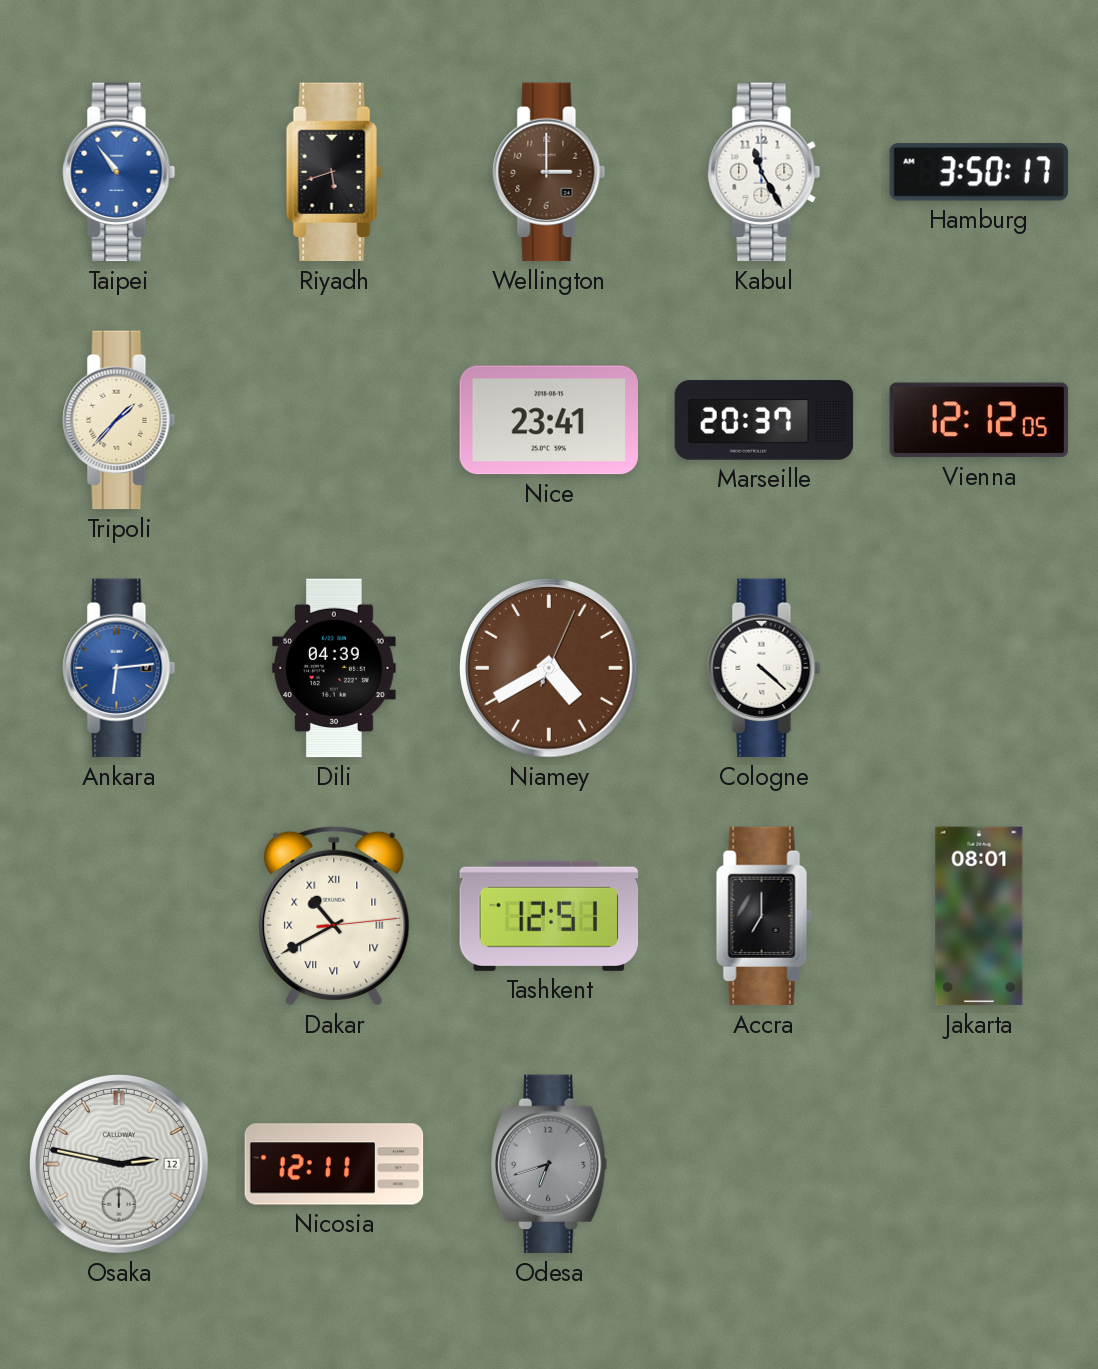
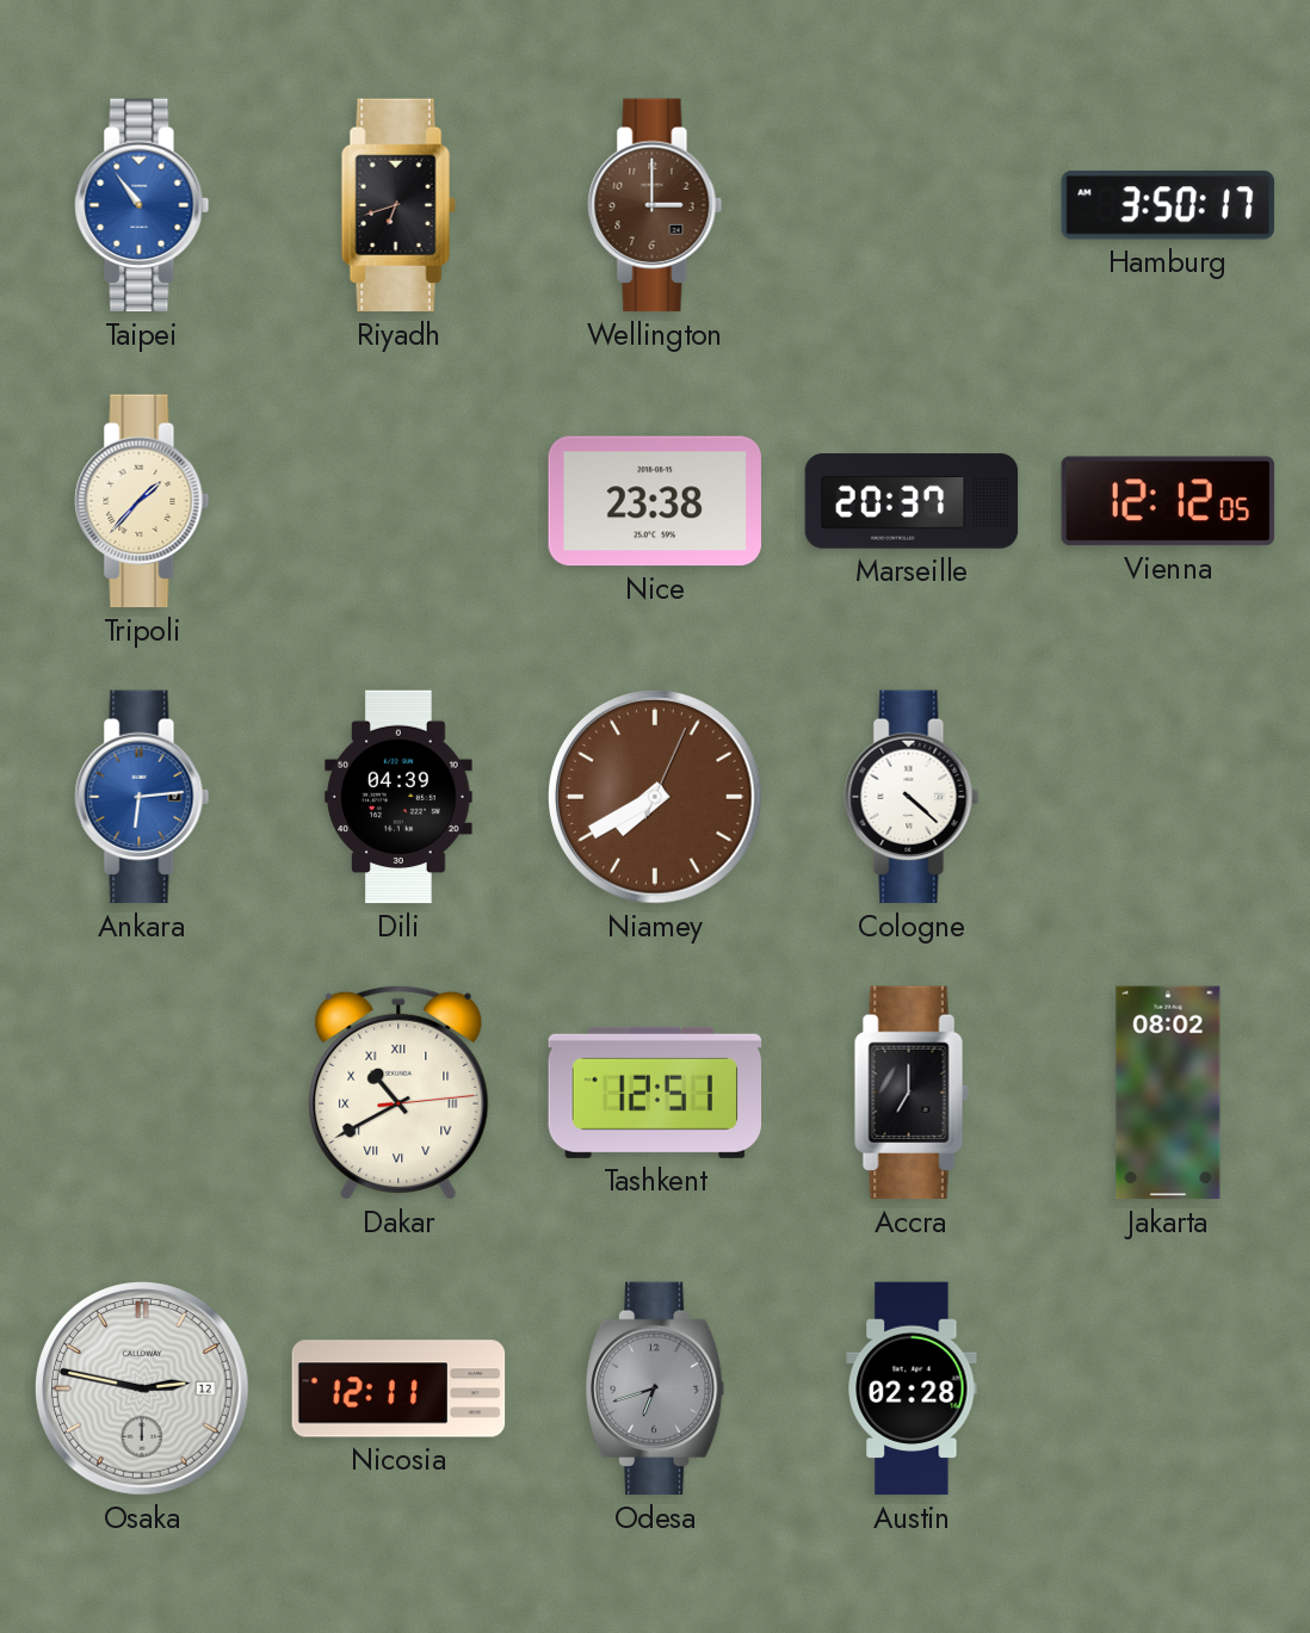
Riyadh: 5:42 -> 6:42
Kabul: 11:25 -> none
Nice: 23:41 -> 23:38
Niamey: 4:40 -> 7:40
Jakarta: 08:01 -> 08:02
Austin: none -> 02:28
